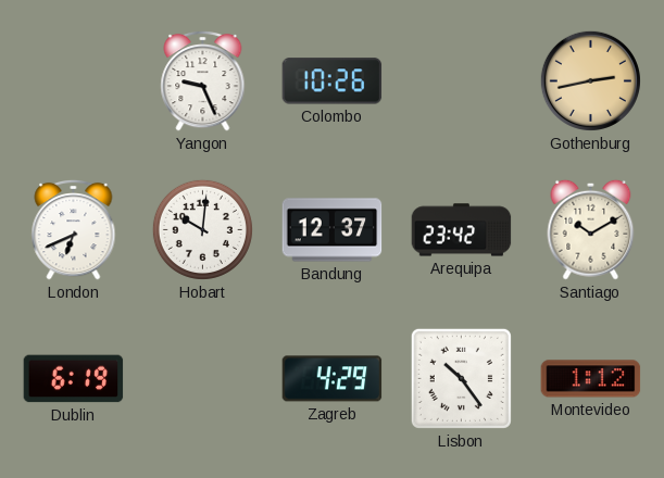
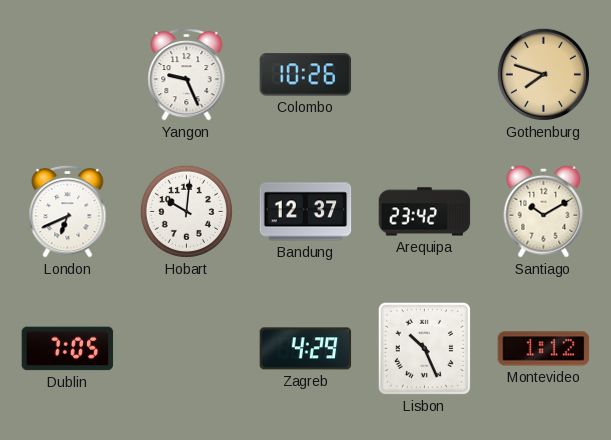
Gothenburg: 2:43 -> 7:48
Dublin: 6:19 -> 7:05
Lisbon: 10:24 -> 10:26
